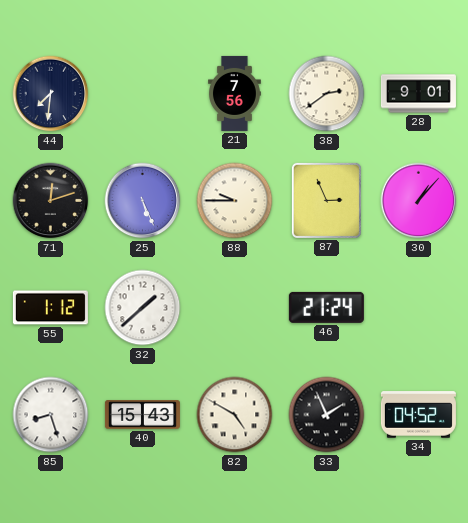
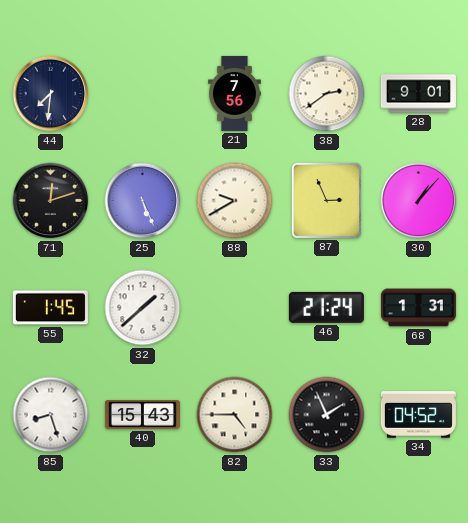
88: 9:45 -> 9:40
55: 1:12 -> 1:45
68: none -> 1:31
82: 4:50 -> 4:45
